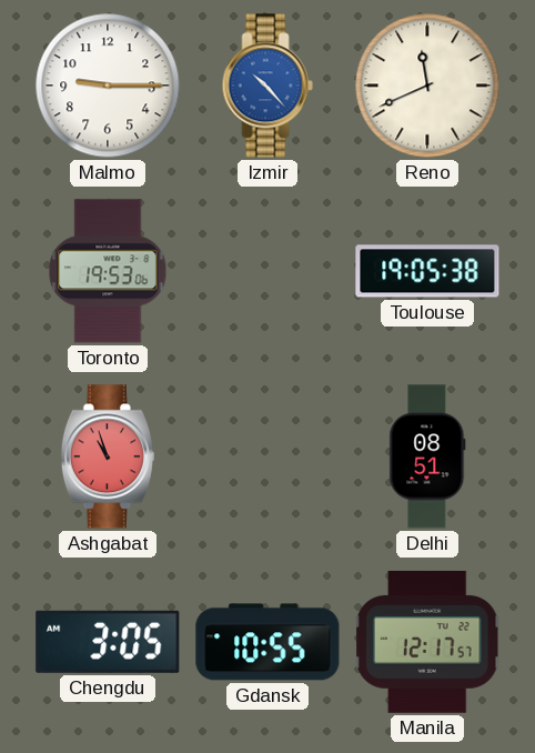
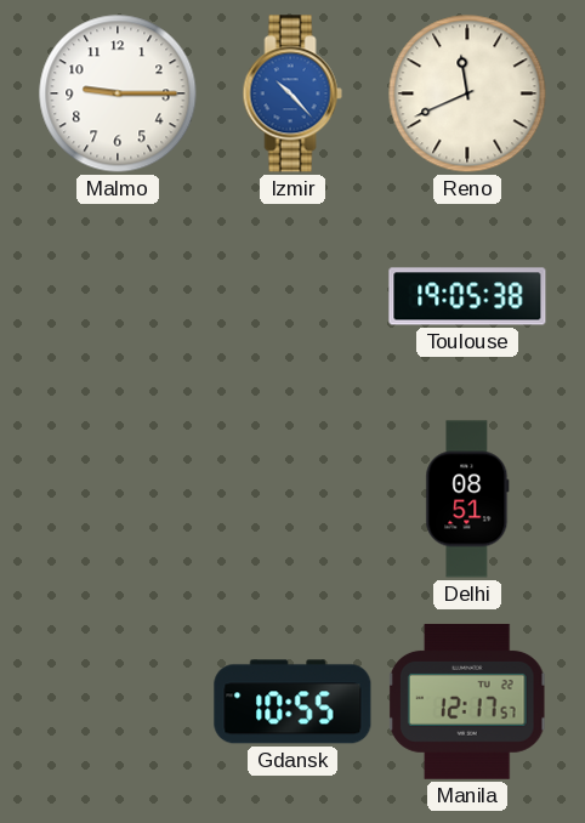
Toronto: 19:53 -> none
Ashgabat: 10:57 -> none
Chengdu: 3:05 -> none
